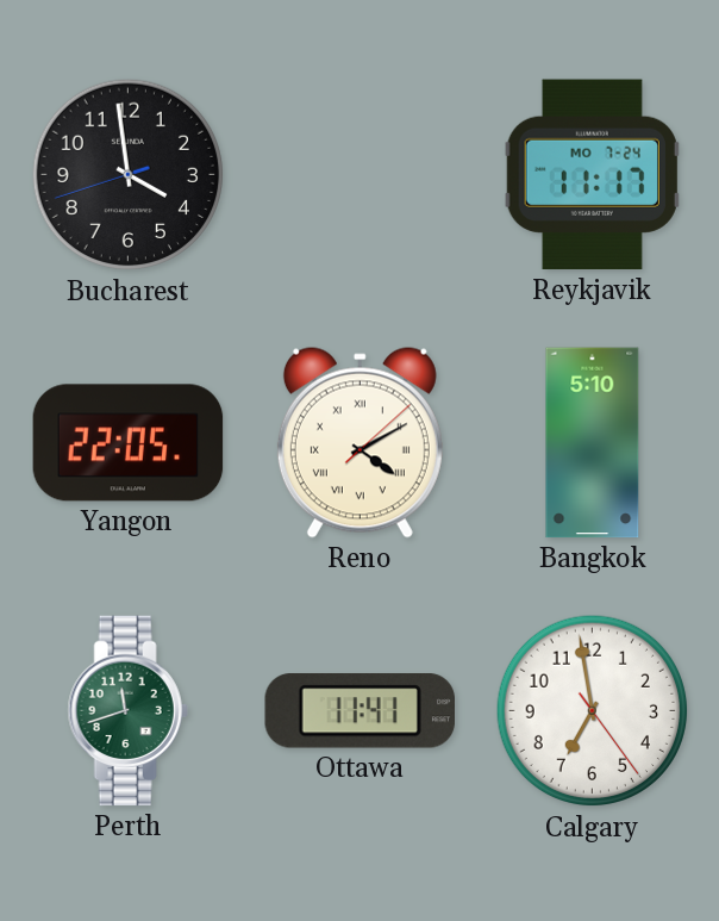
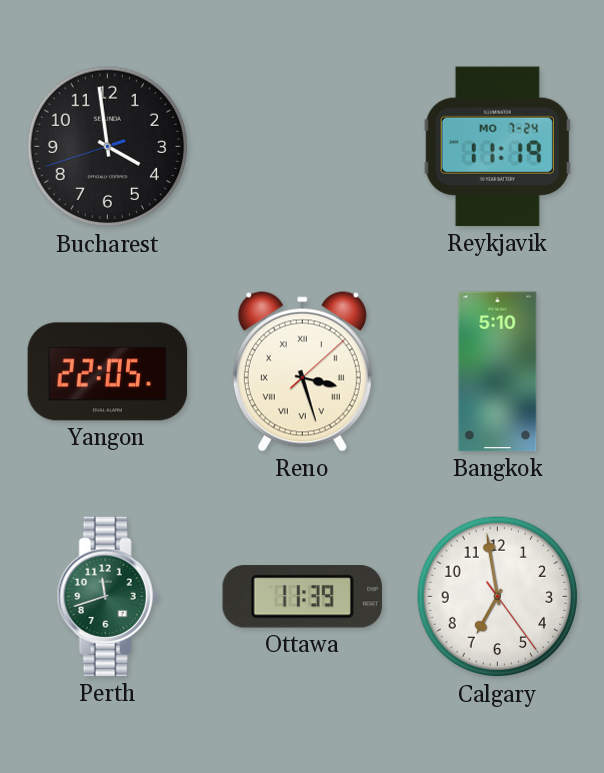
Reykjavik: 11:17 -> 11:19
Reno: 4:10 -> 3:27
Ottawa: 11:41 -> 11:39
